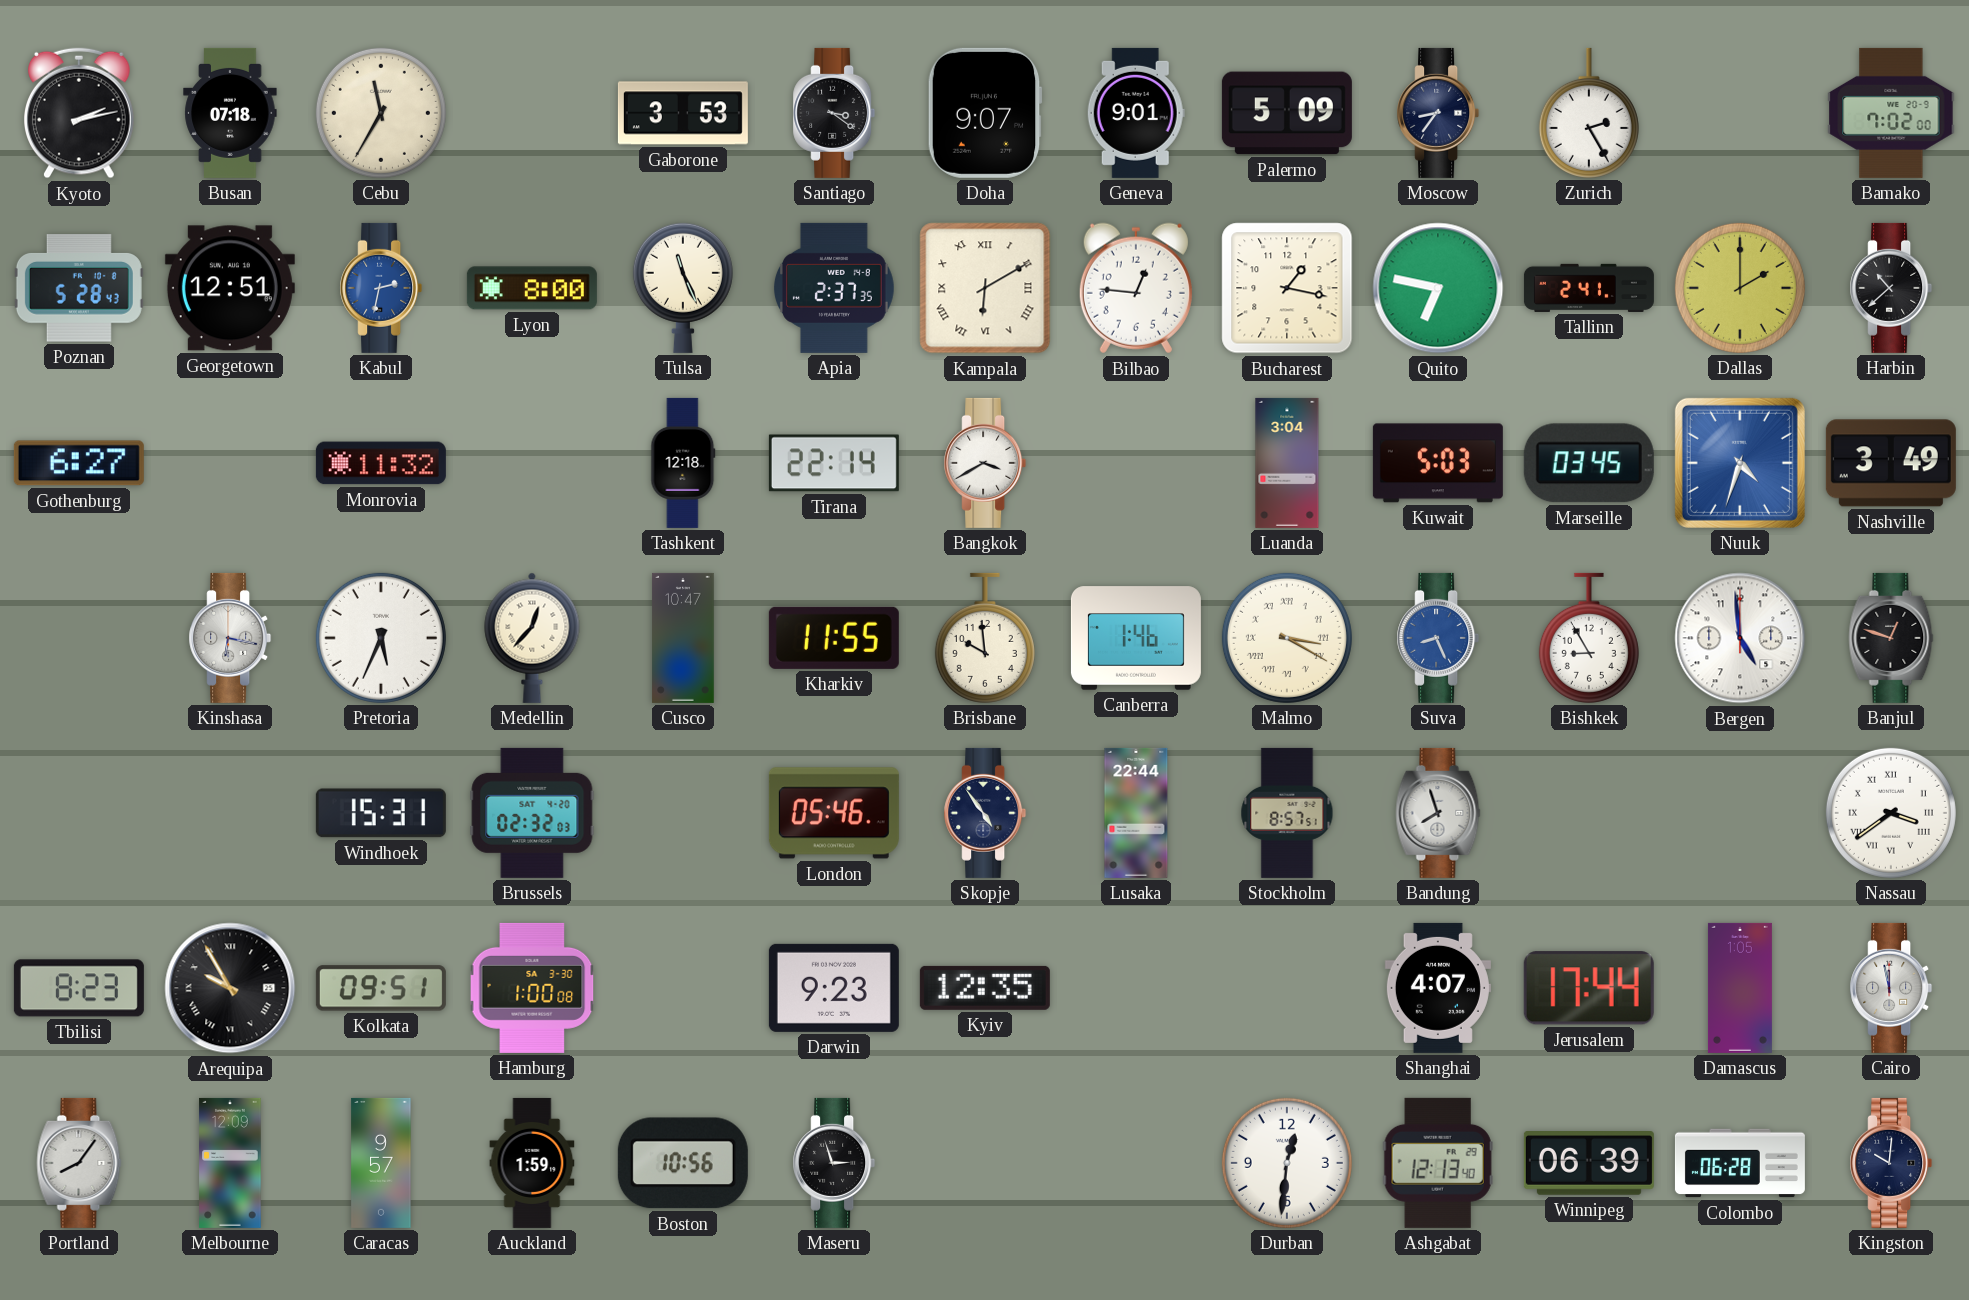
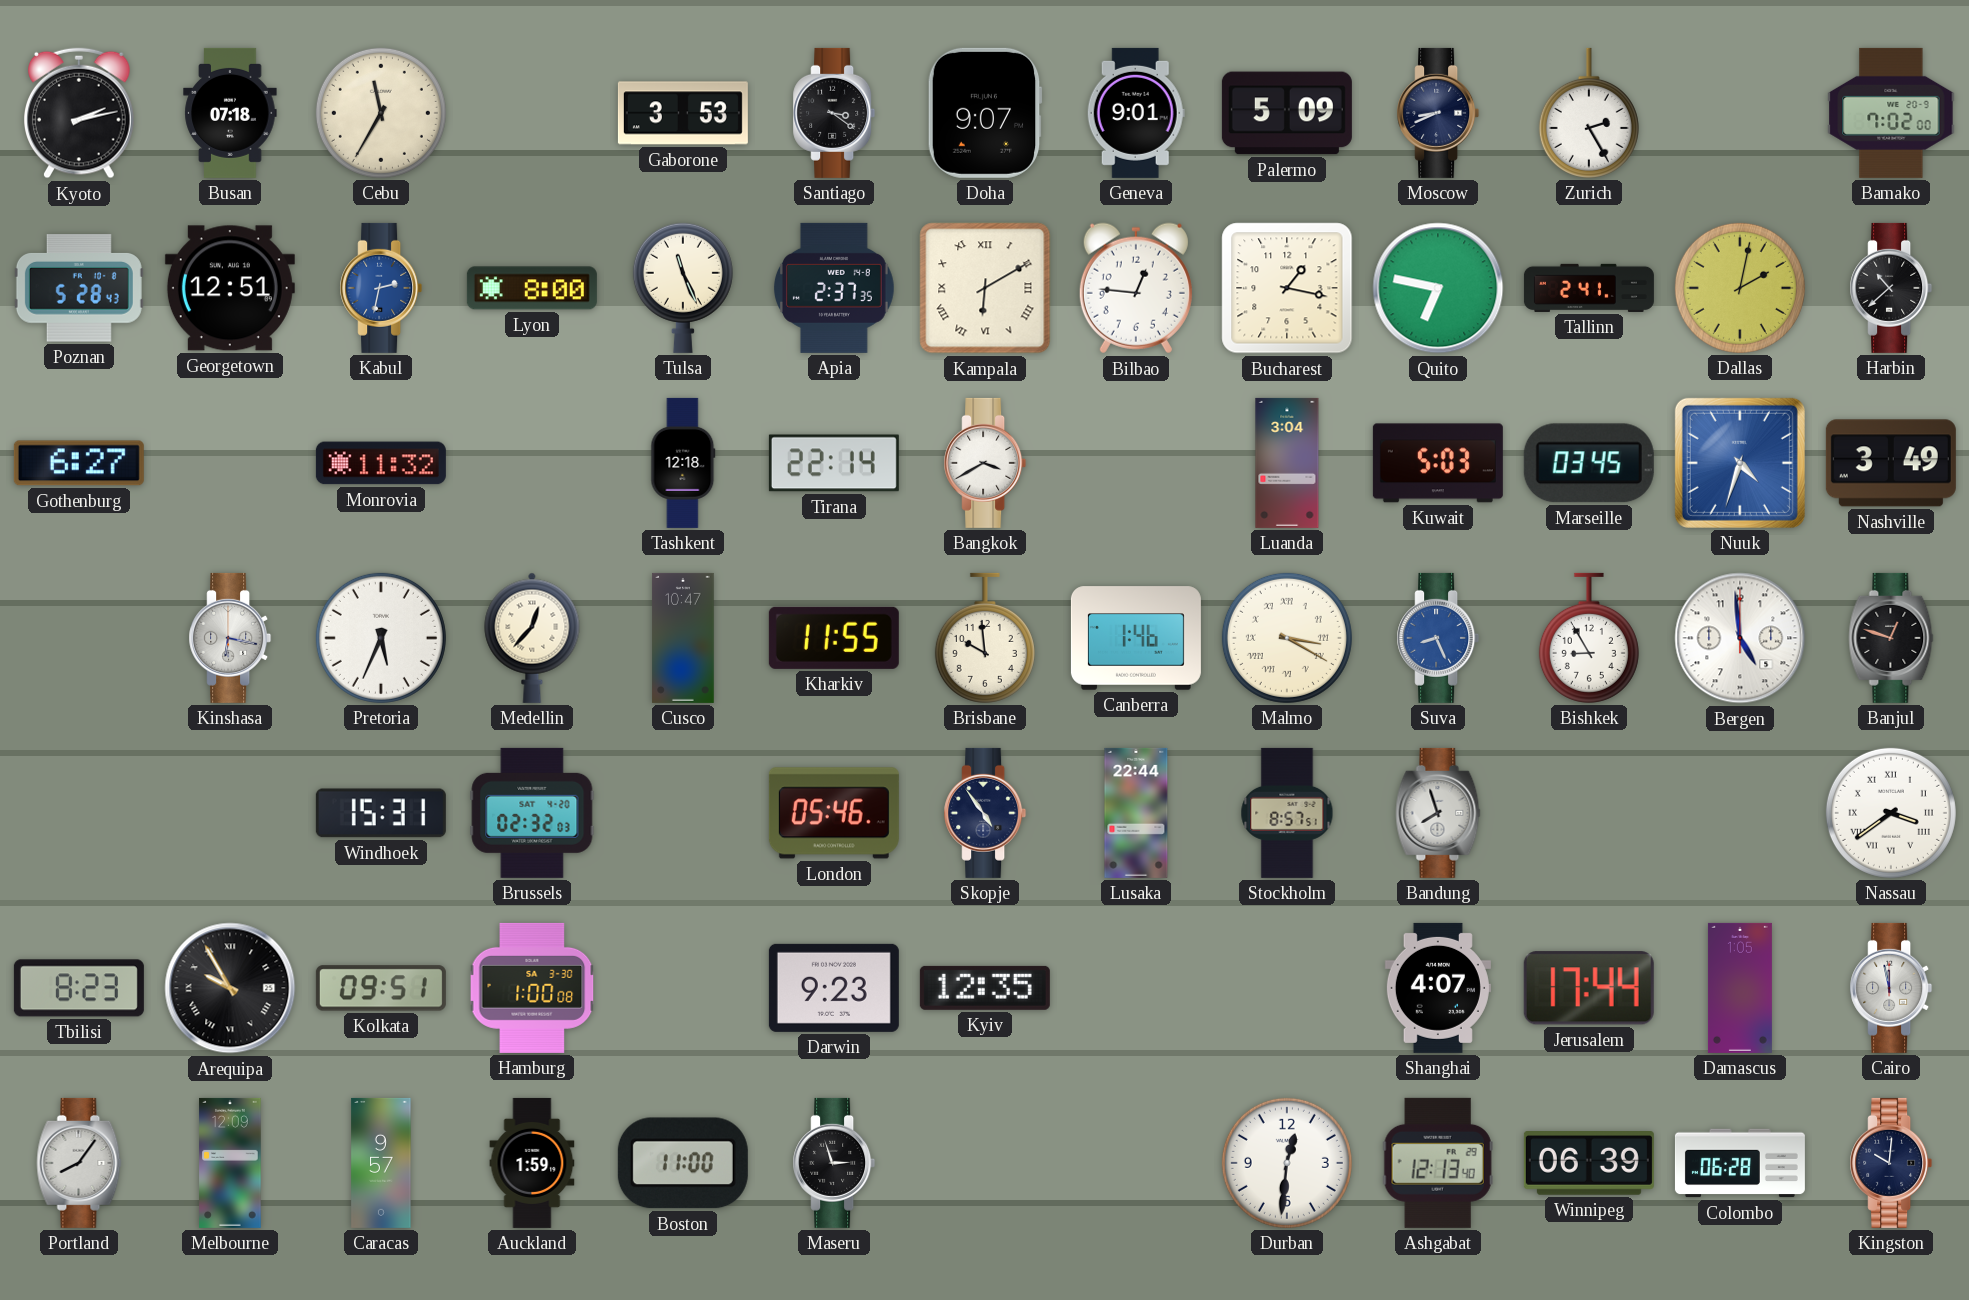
Moscow: 8:36 -> 8:41
Dallas: 2:00 -> 2:02
Boston: 10:56 -> 11:00
